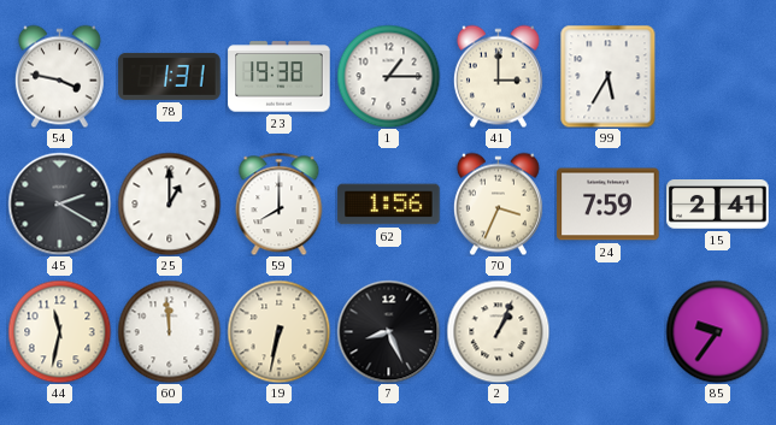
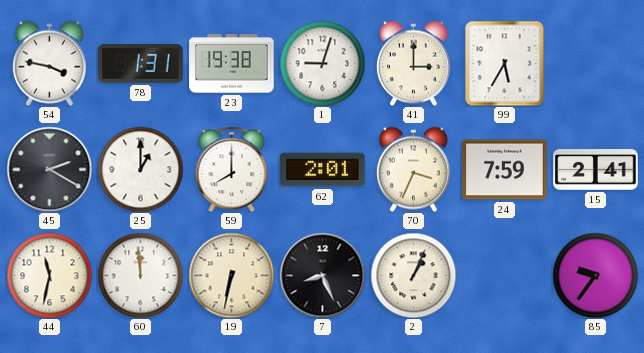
1: 1:15 -> 9:03
62: 1:56 -> 2:01
